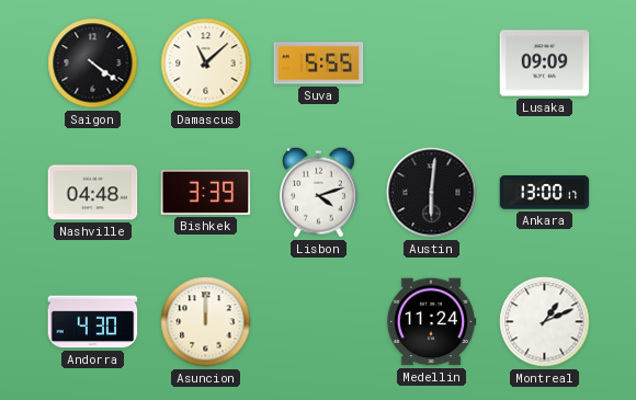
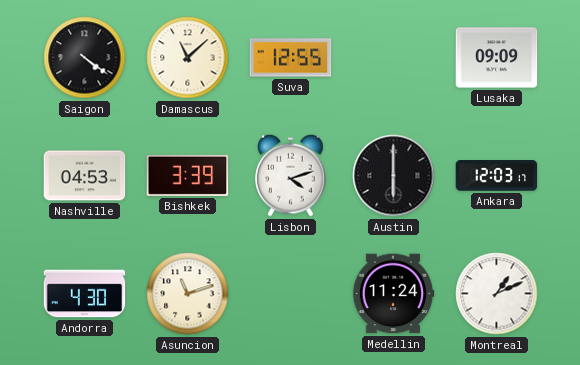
Suva: 5:55 -> 12:55
Nashville: 04:48 -> 04:53
Austin: 6:01 -> 6:00
Ankara: 13:00 -> 12:03
Asuncion: 12:00 -> 11:12
